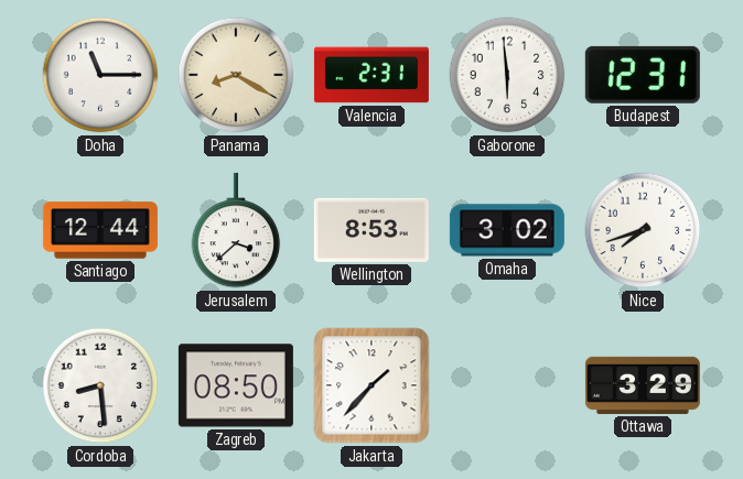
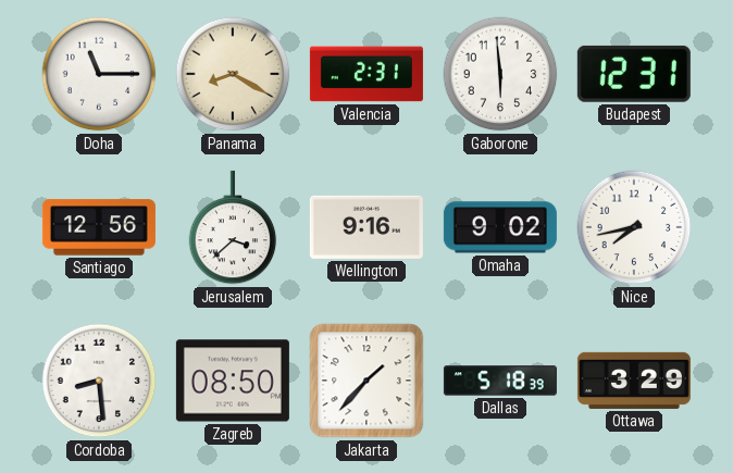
Santiago: 12:44 -> 12:56
Wellington: 8:53 -> 9:16
Omaha: 3:02 -> 9:02
Nice: 7:42 -> 7:43
Dallas: none -> 5:18
